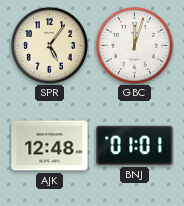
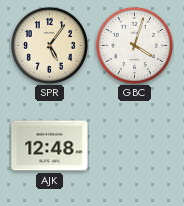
GBC: 12:03 -> 4:03
BNJ: 01:01 -> none
